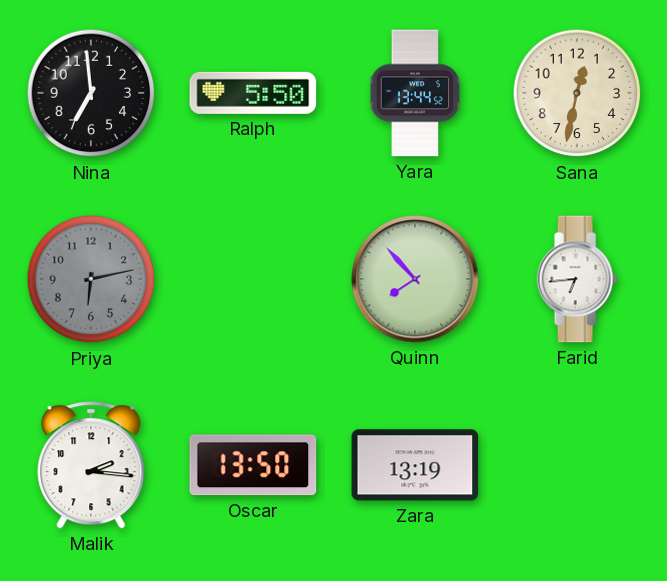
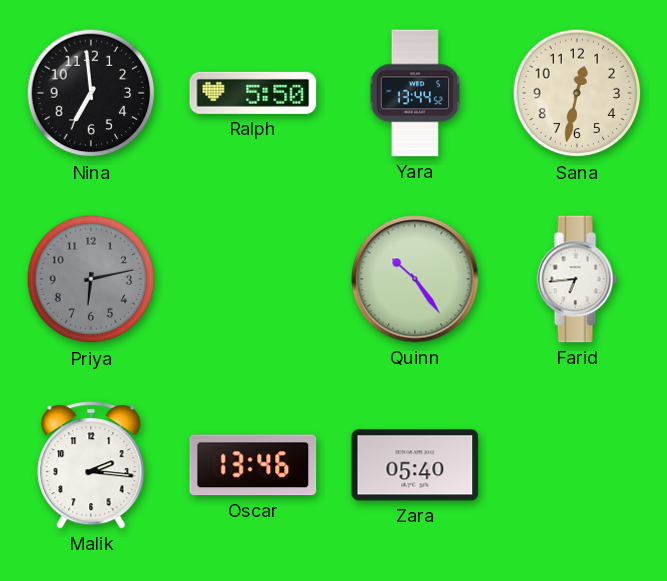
Quinn: 7:53 -> 10:24
Oscar: 13:50 -> 13:46
Zara: 13:19 -> 05:40
